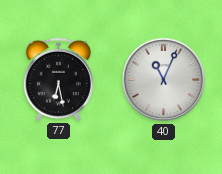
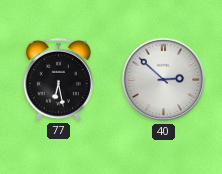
40: 11:04 -> 2:52
